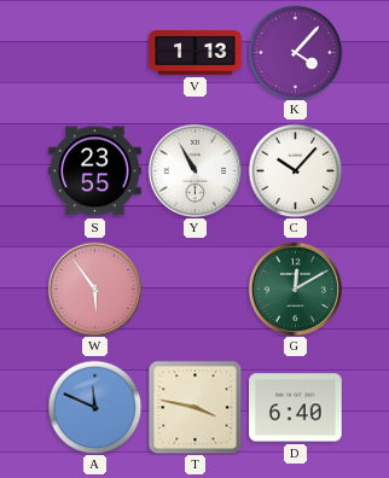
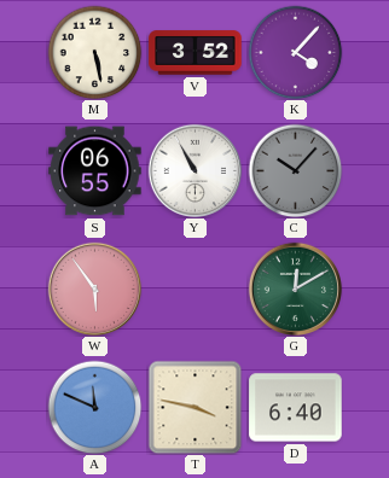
M: none -> 5:28
V: 1:13 -> 3:52
S: 23:55 -> 06:55
C dial: white -> grey
